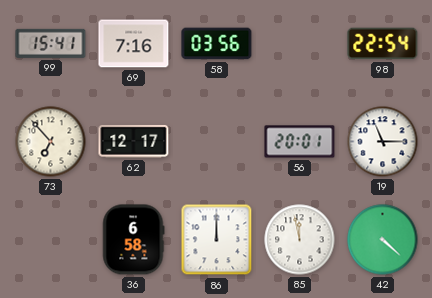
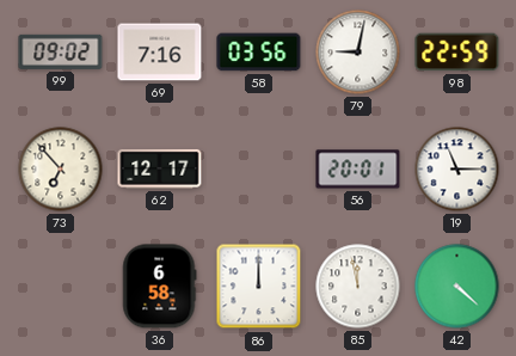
99: 15:41 -> 09:02
79: none -> 9:02
98: 22:54 -> 22:59
